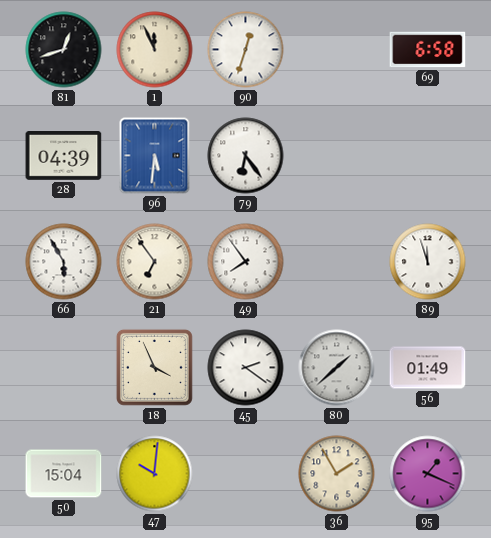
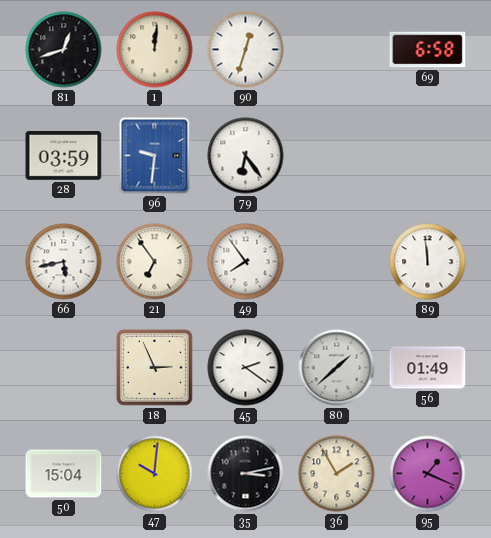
1: 11:56 -> 12:01
28: 04:39 -> 03:59
96: 5:31 -> 9:31
66: 5:55 -> 5:43
89: 11:57 -> 11:59
18: 3:56 -> 2:56
35: none -> 3:13
